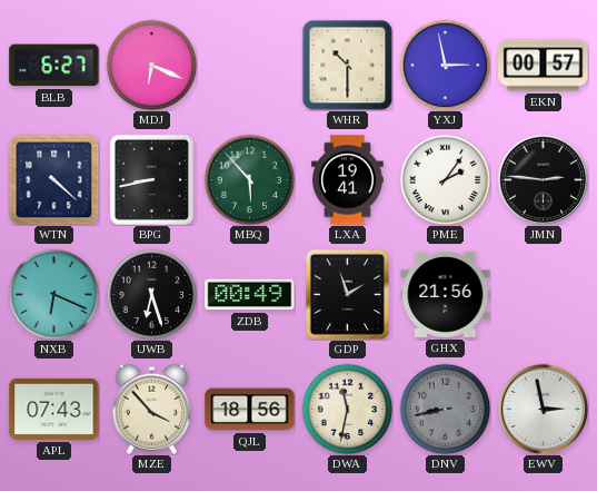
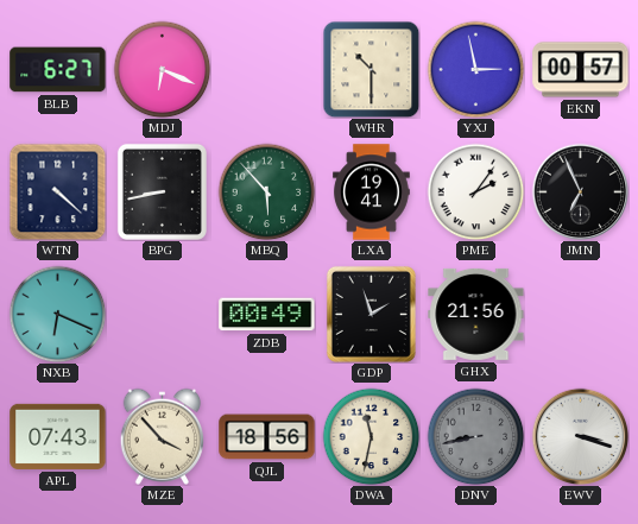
JMN: 2:46 -> 6:56
UWB: 6:27 -> none
EWV: 2:58 -> 3:18
